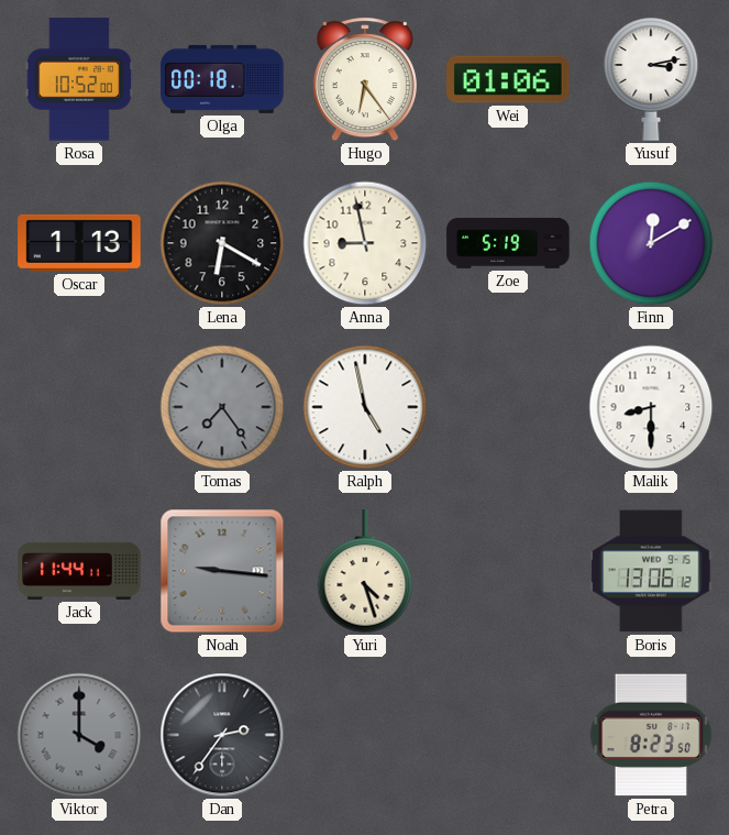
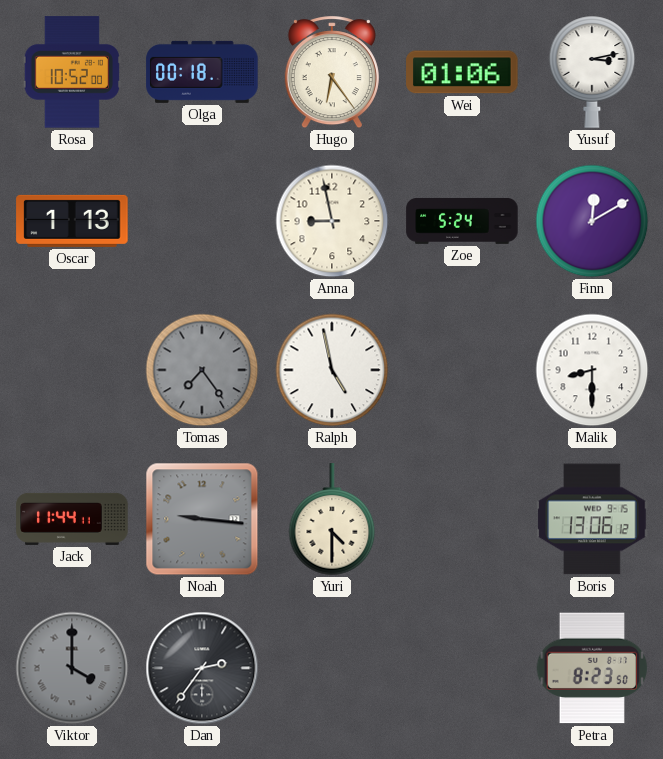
Lena: 6:20 -> none
Zoe: 5:19 -> 5:24
Yuri: 4:27 -> 4:30
